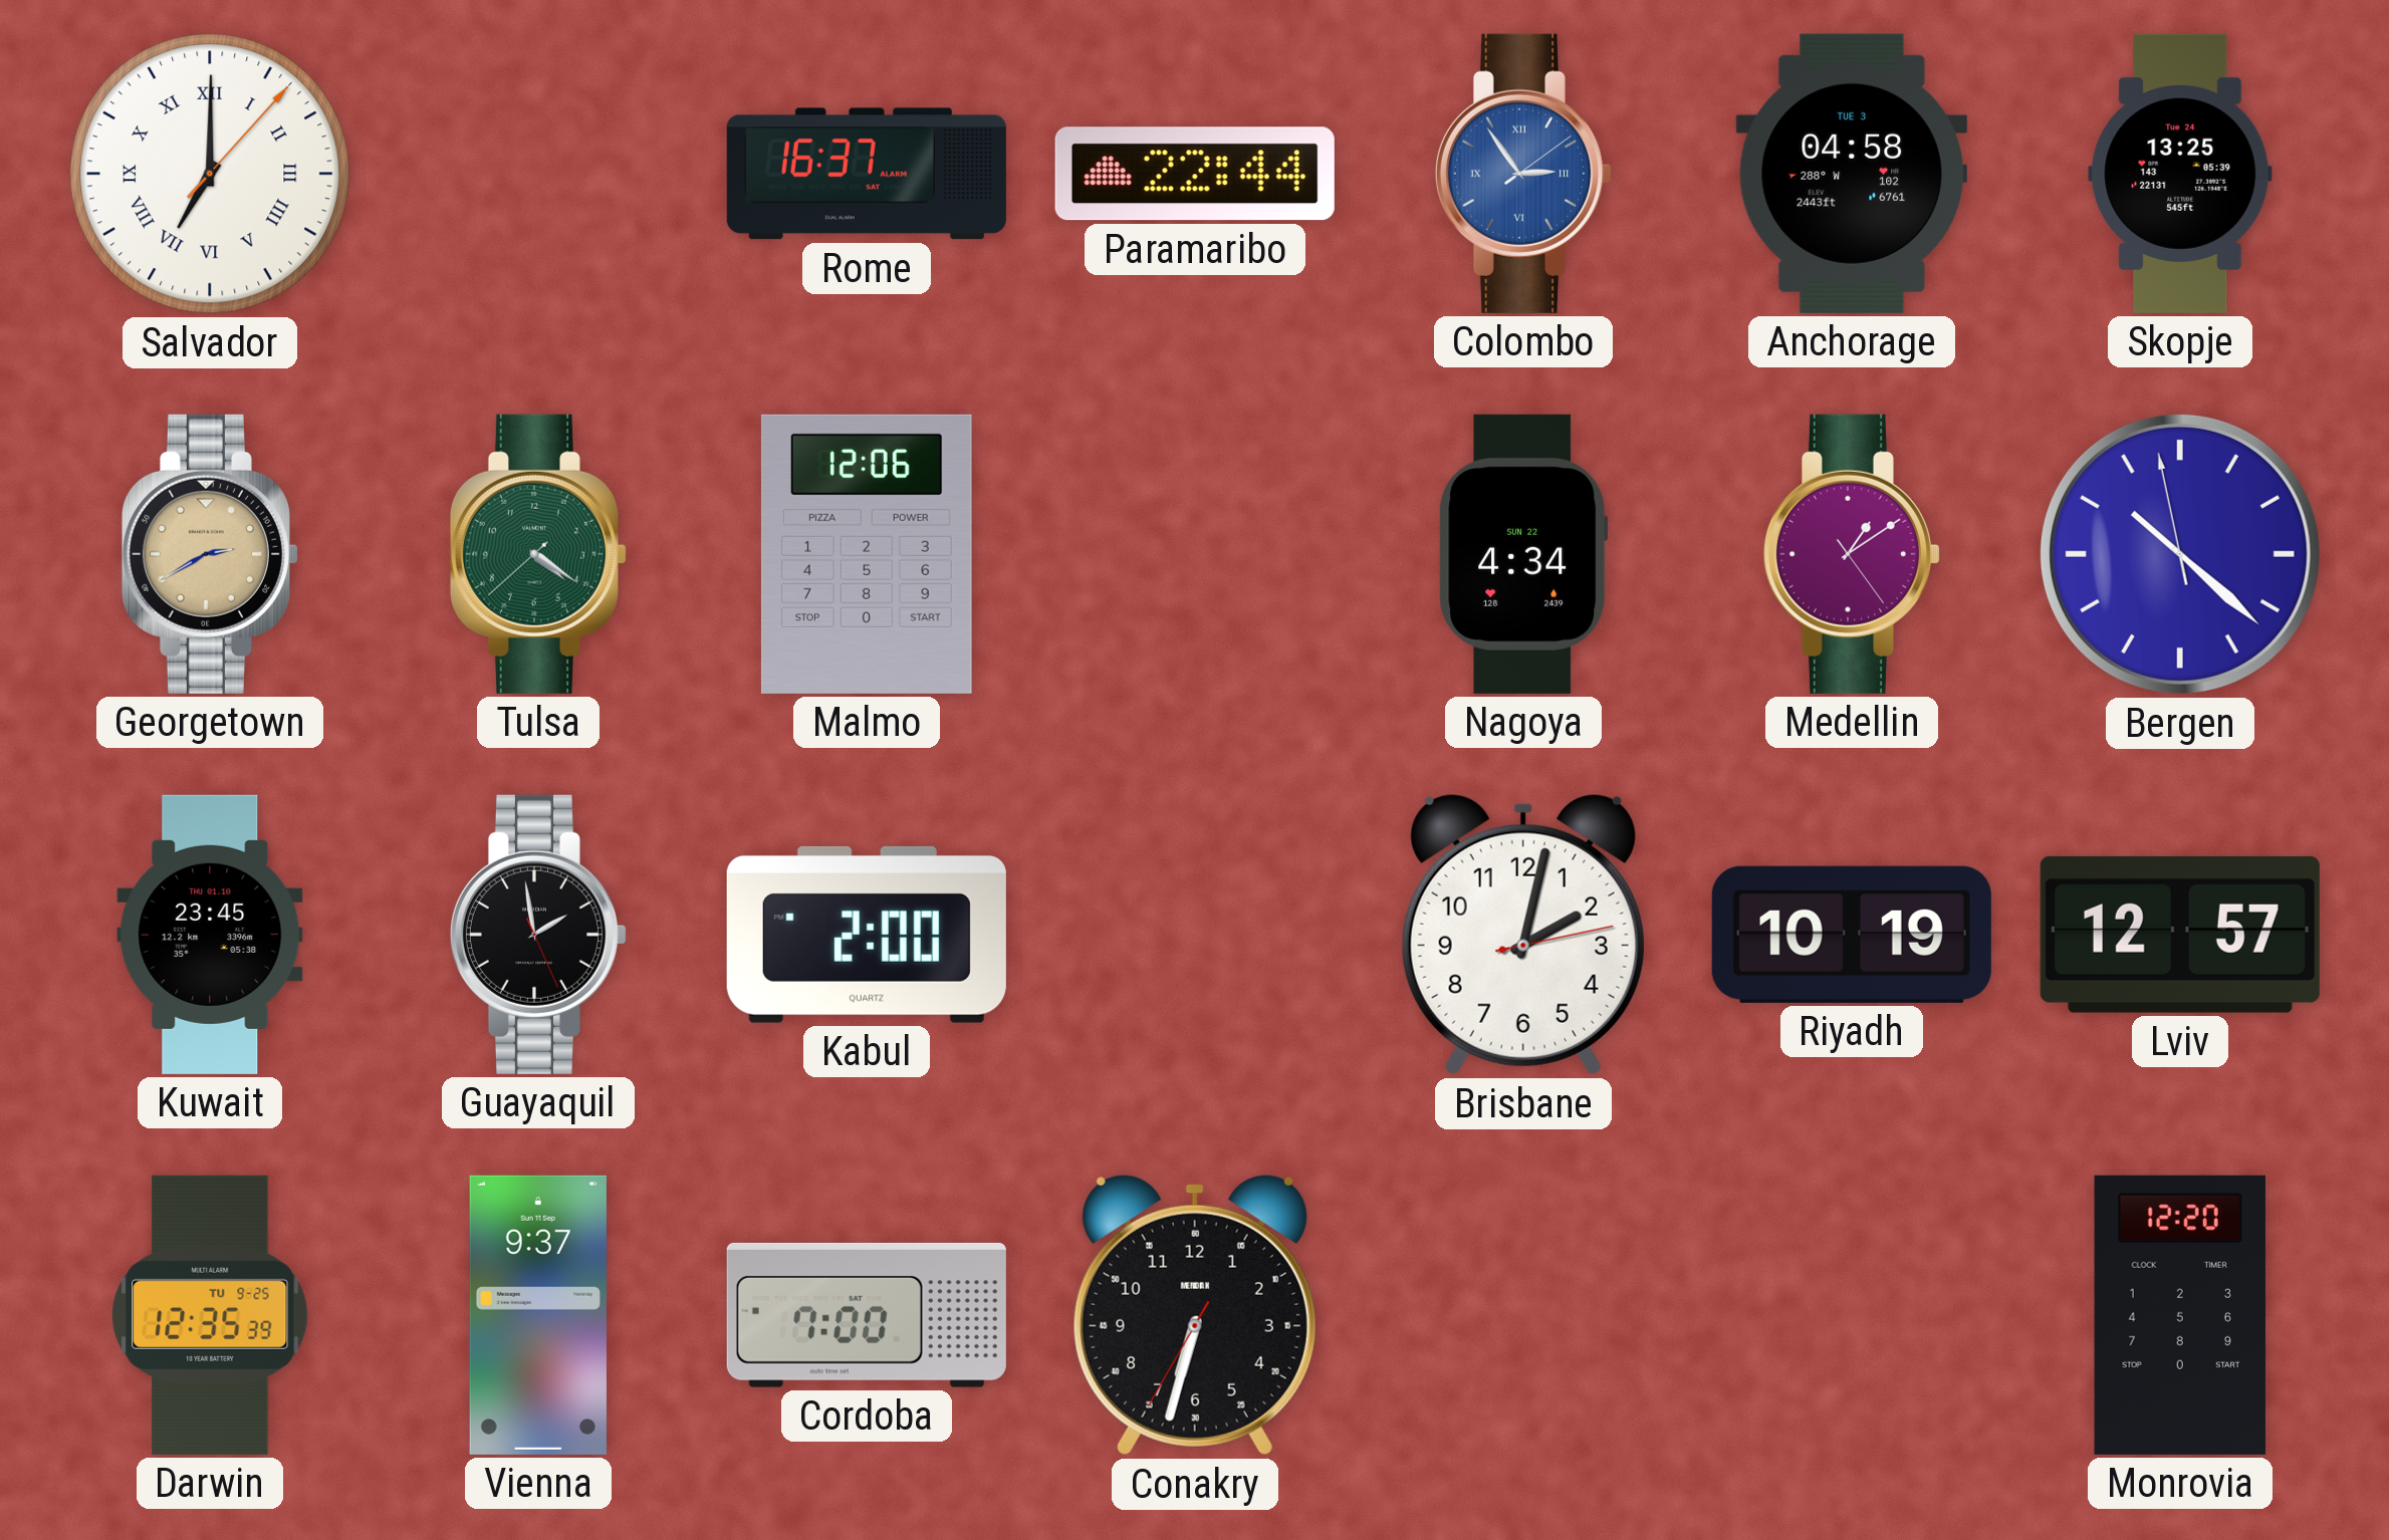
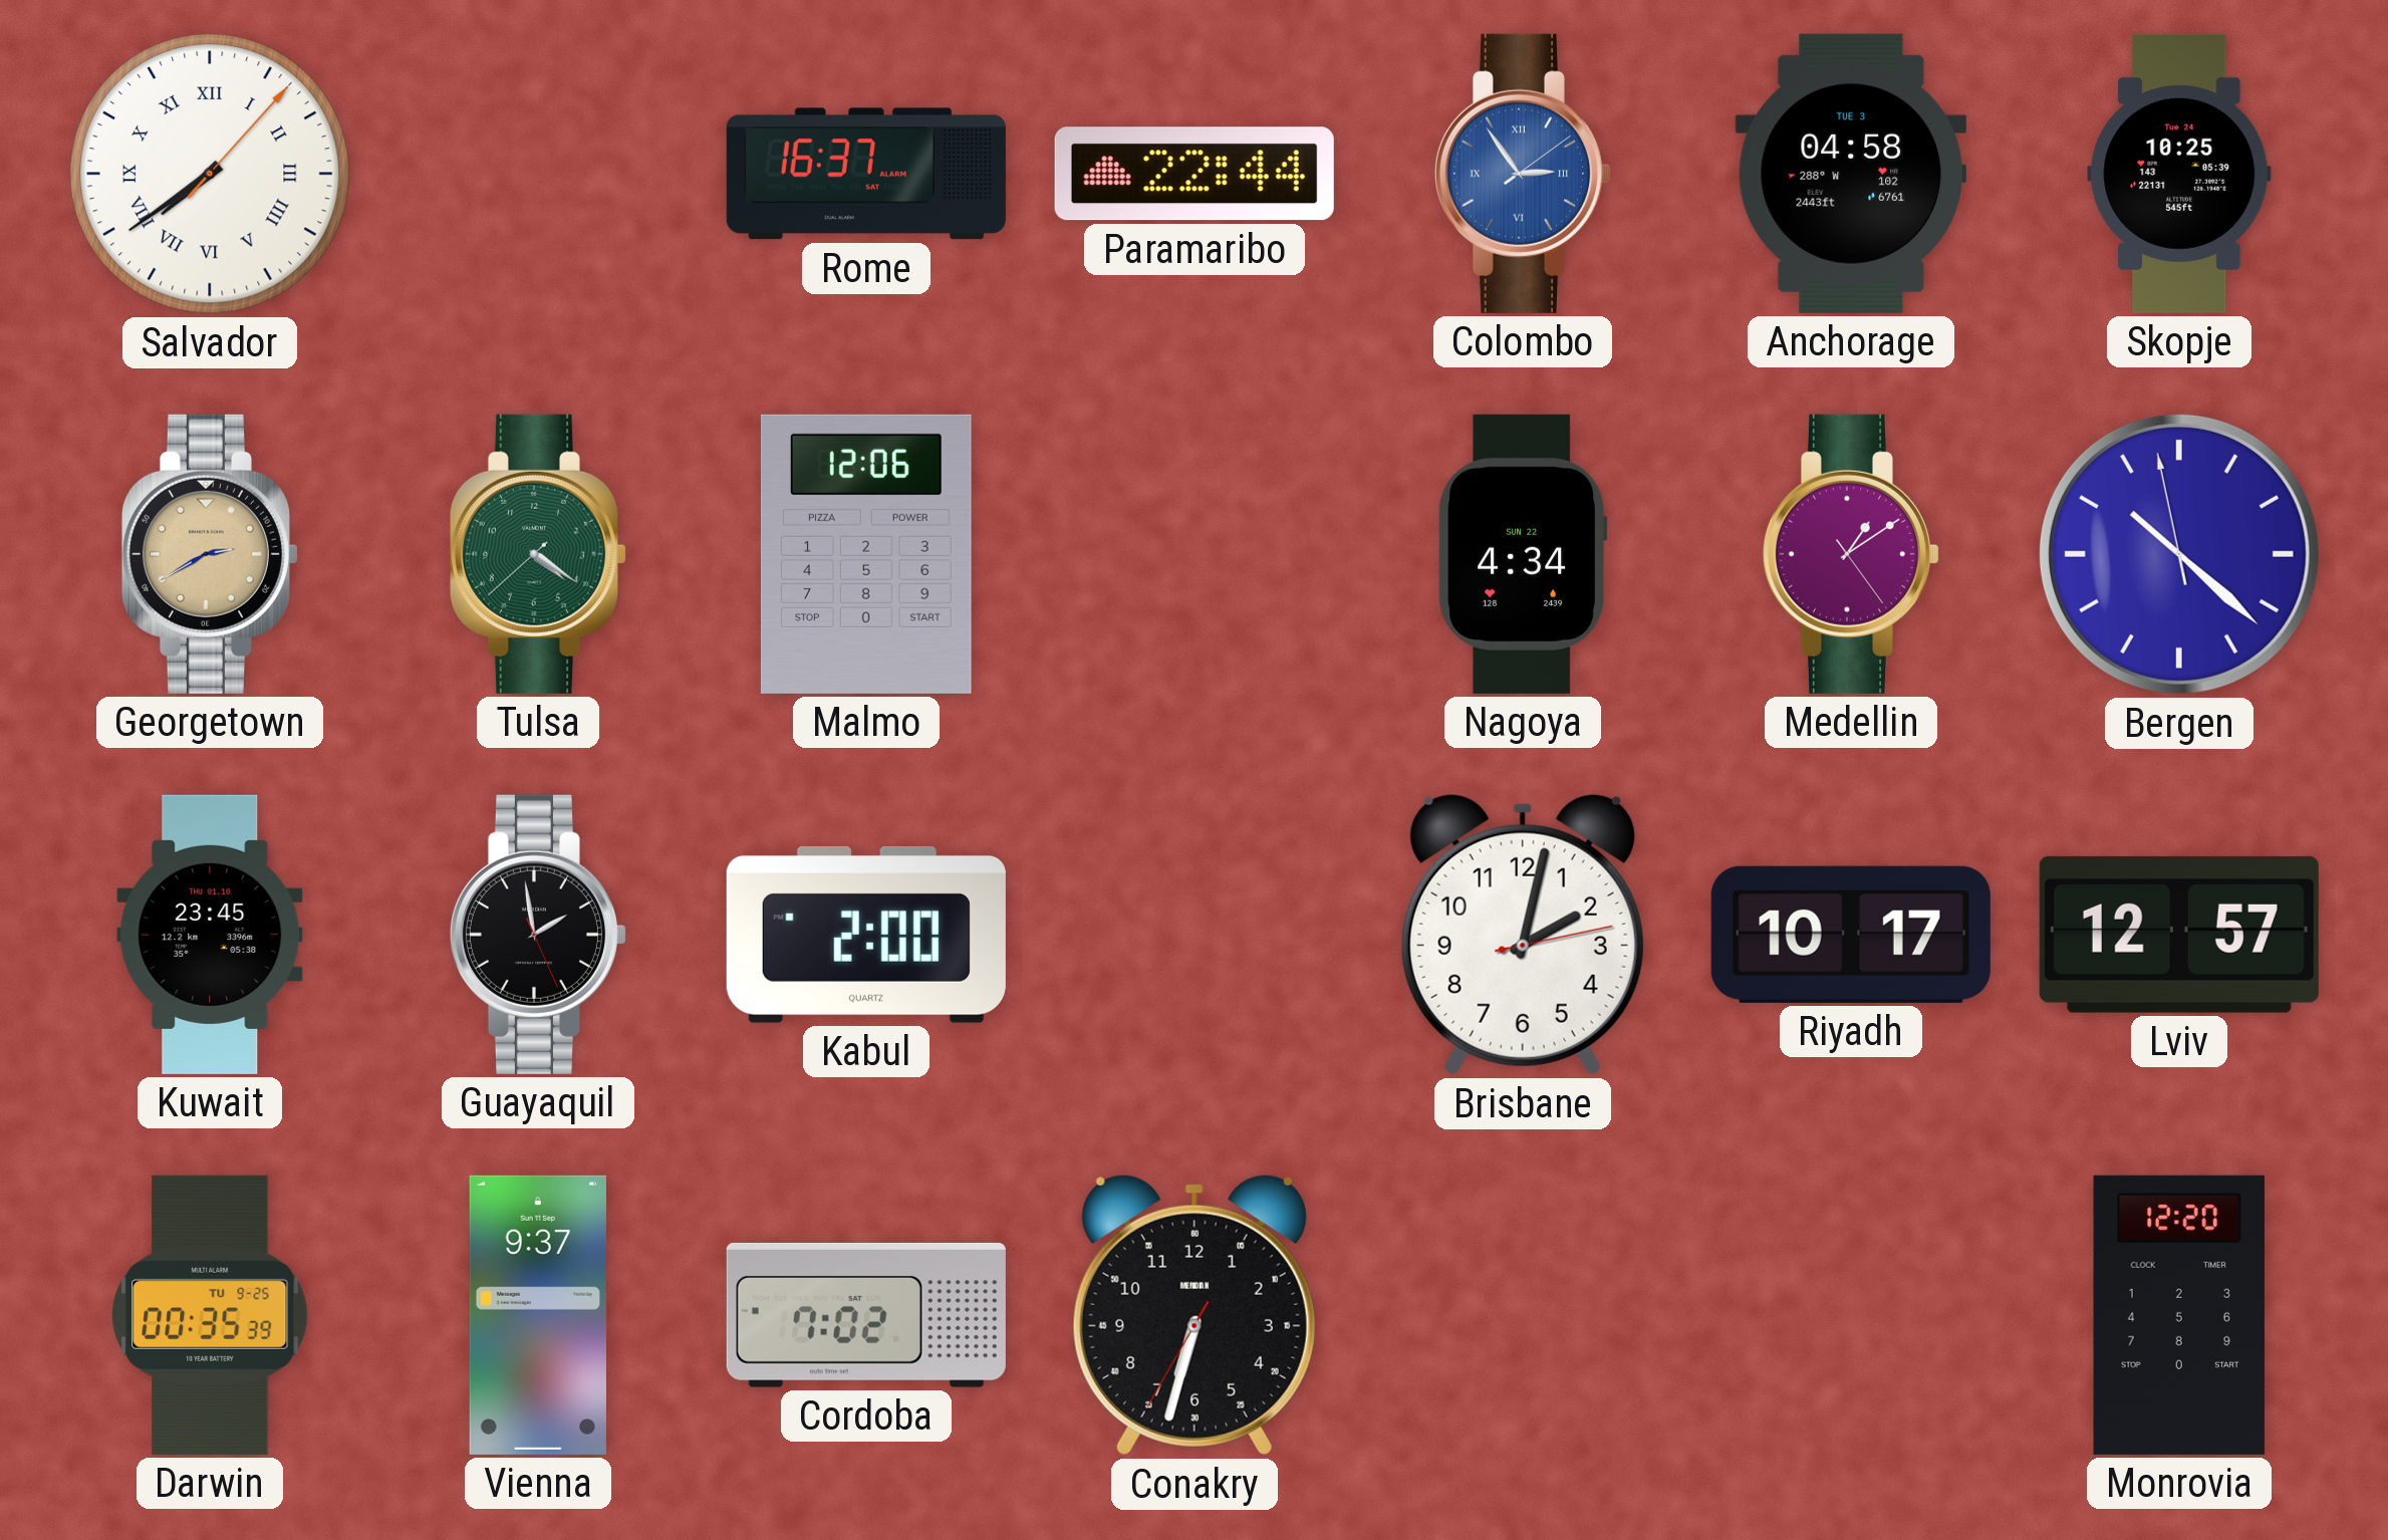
Salvador: 7:00 -> 7:39
Skopje: 13:25 -> 10:25
Riyadh: 10:19 -> 10:17
Darwin: 12:35 -> 00:35
Cordoba: 7:00 -> 7:02
